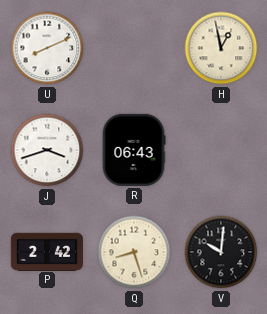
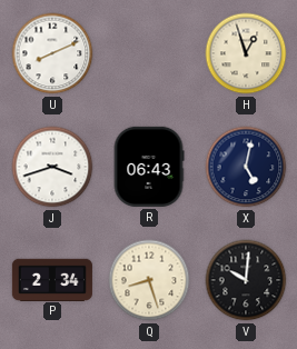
H: 12:58 -> 12:57
X: none -> 5:02
P: 2:42 -> 2:34
